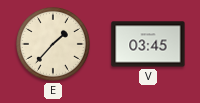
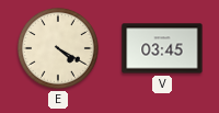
E: 1:37 -> 4:20
